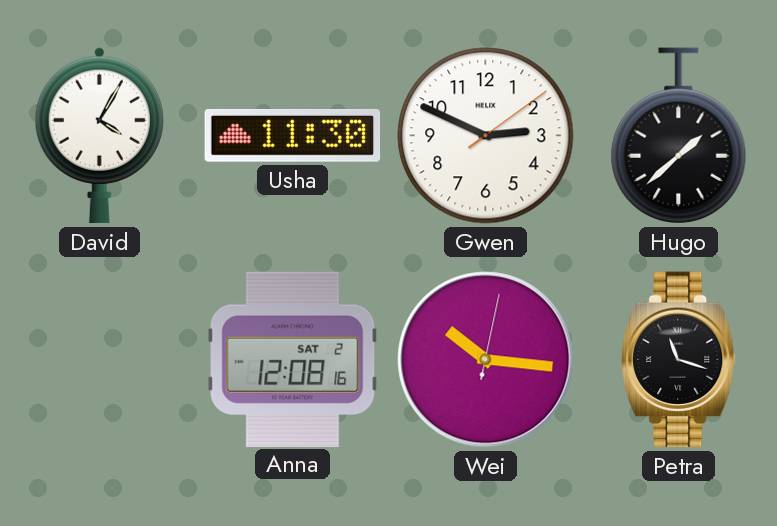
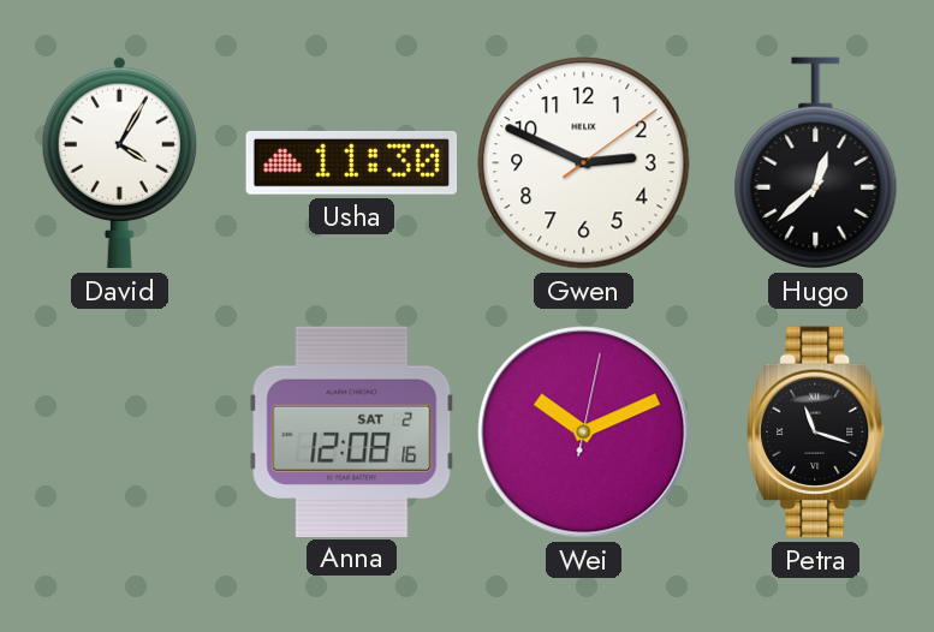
Hugo: 1:38 -> 12:38
Wei: 10:16 -> 10:11
